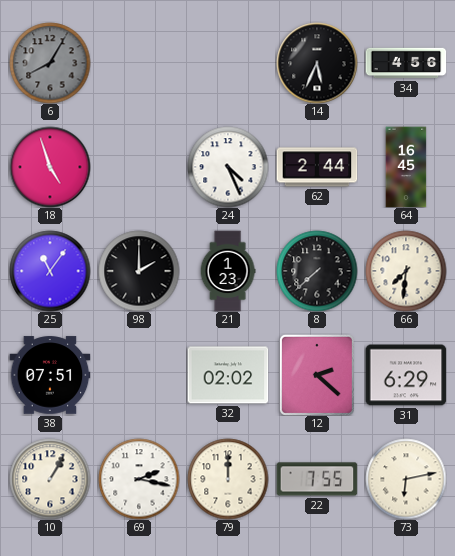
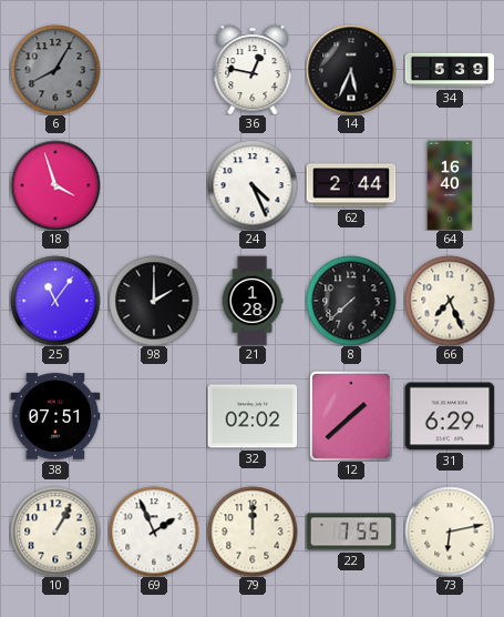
36: none -> 12:47
34: 4:56 -> 5:39
18: 4:57 -> 3:57
64: 16:45 -> 16:40
21: 1:23 -> 1:28
66: 7:31 -> 7:26
12: 2:22 -> 1:38
69: 2:17 -> 1:56
